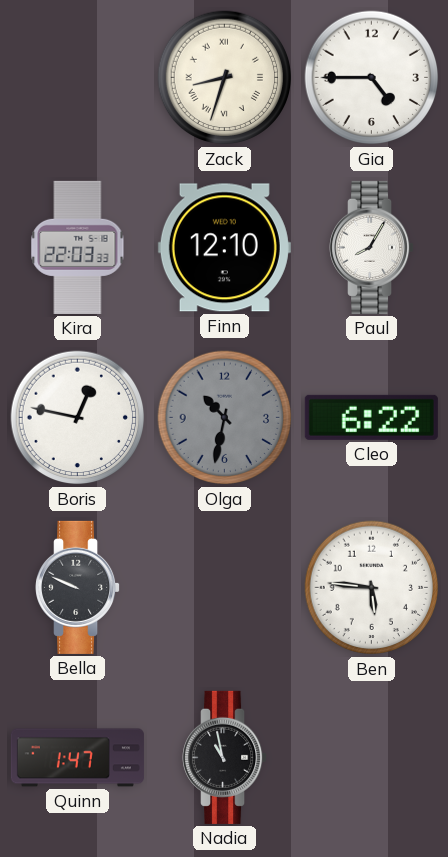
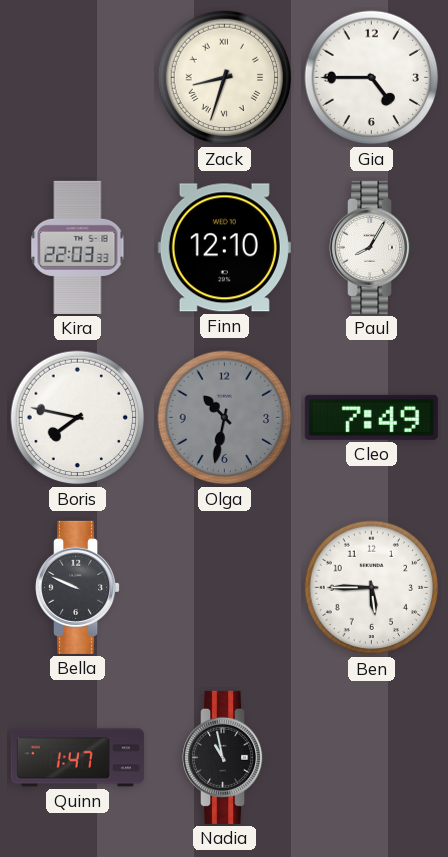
Boris: 12:47 -> 7:47
Cleo: 6:22 -> 7:49
Ben: 5:46 -> 5:45
